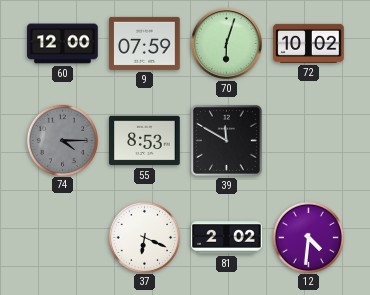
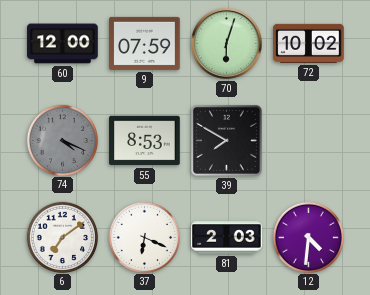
74: 4:15 -> 4:19
39: 11:50 -> 7:50
6: none -> 7:09
81: 2:02 -> 2:03
